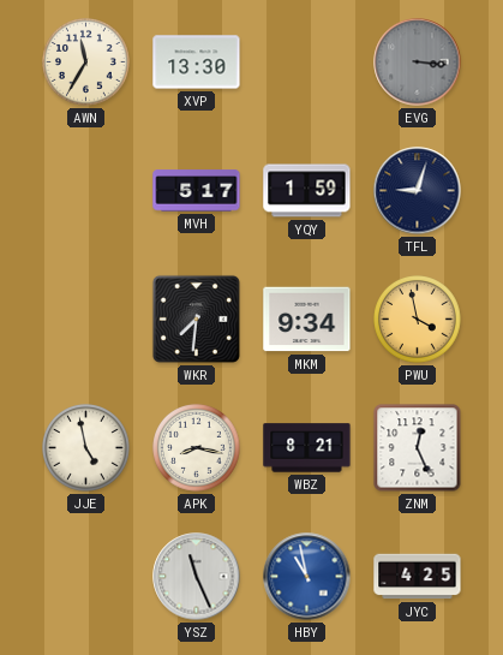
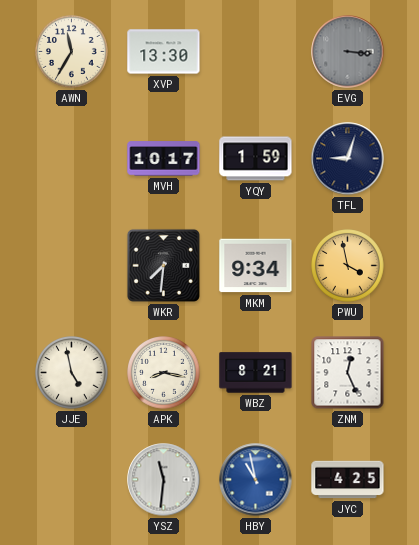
MVH: 5:17 -> 10:17
YSZ: 11:26 -> 11:31
